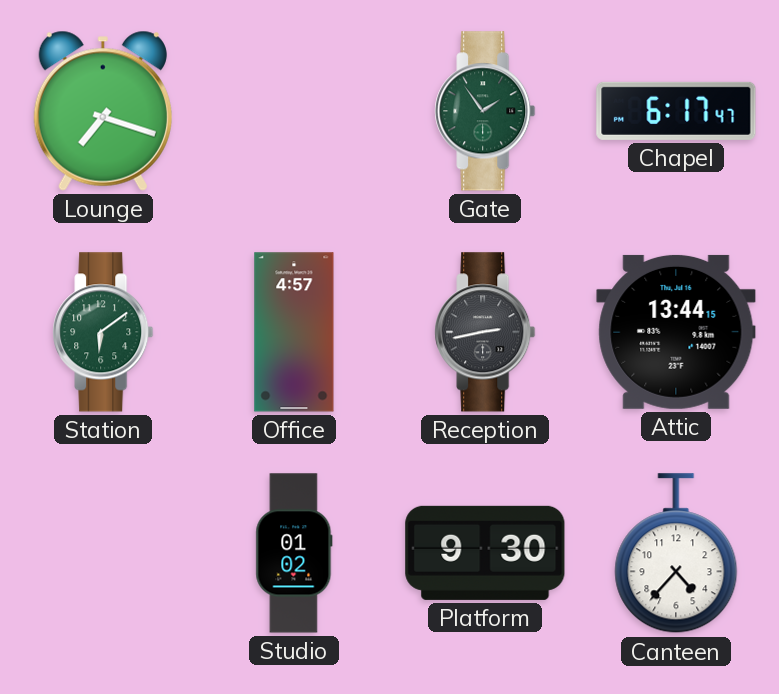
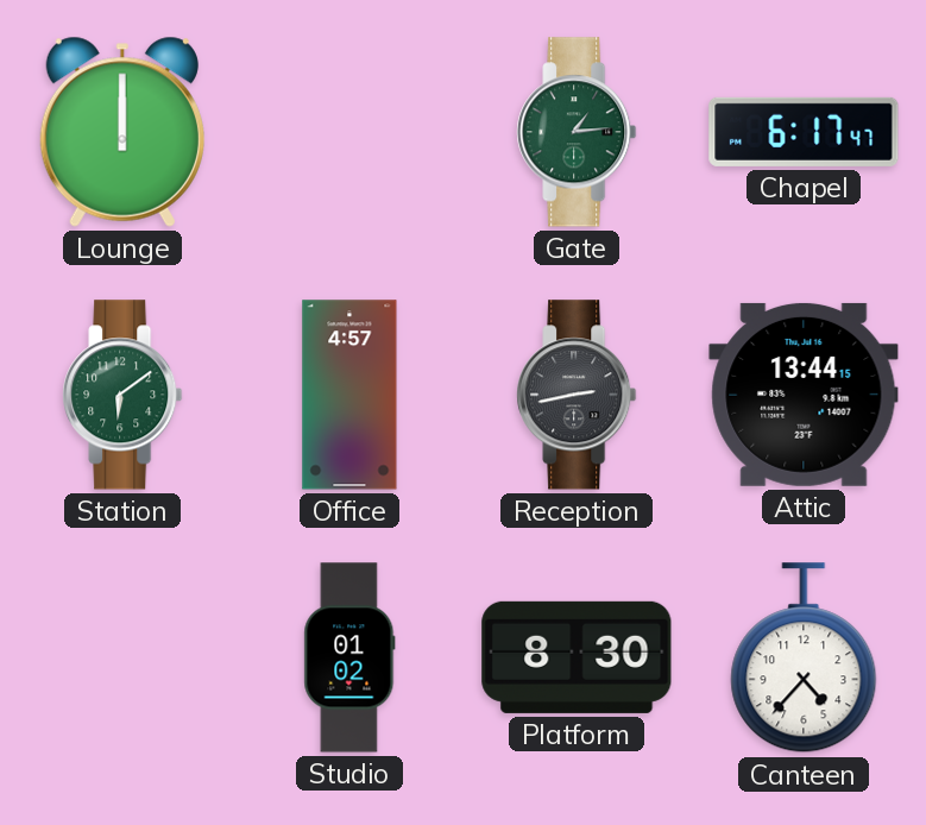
Lounge: 7:18 -> 12:00
Gate: 1:54 -> 1:14
Platform: 9:30 -> 8:30
